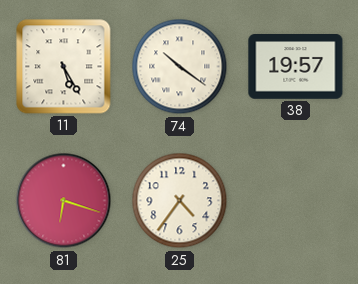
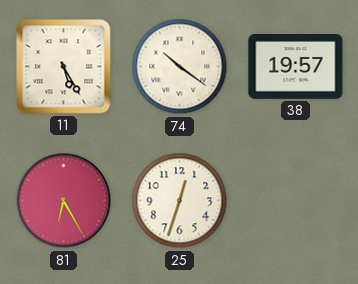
81: 6:18 -> 6:25
25: 4:36 -> 12:33
